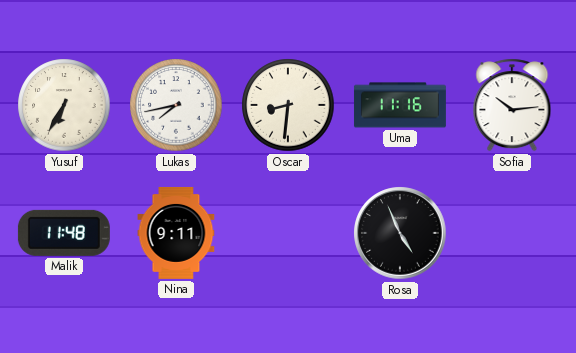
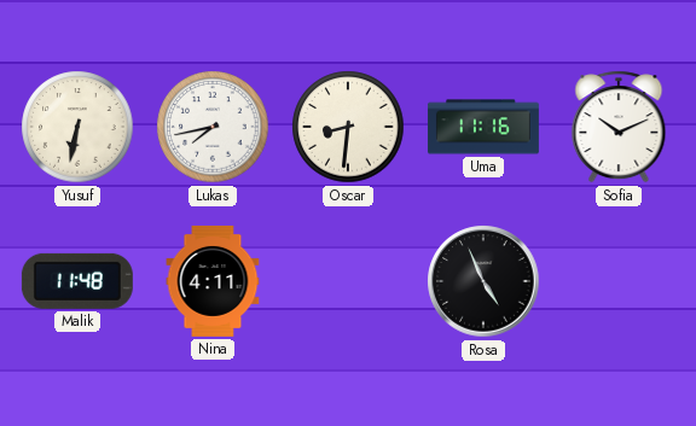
Yusuf: 6:35 -> 6:32
Sofia: 10:14 -> 10:11
Nina: 9:11 -> 4:11
